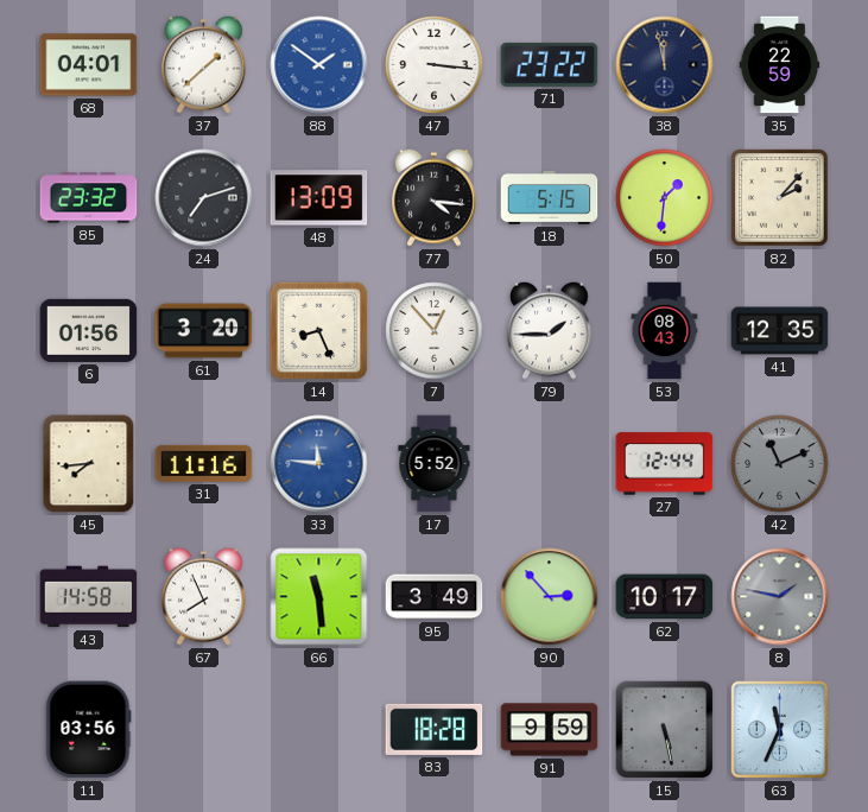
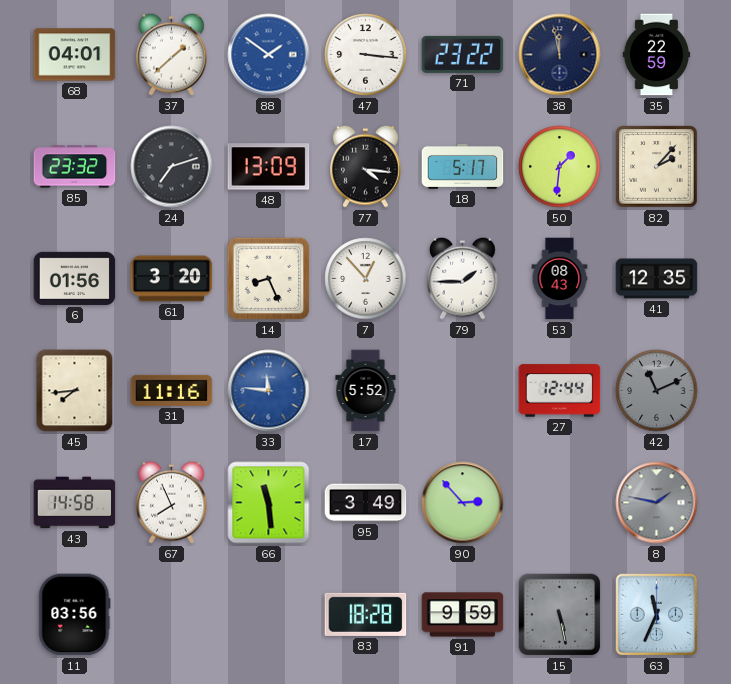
18: 5:15 -> 5:17
62: 10:17 -> none
